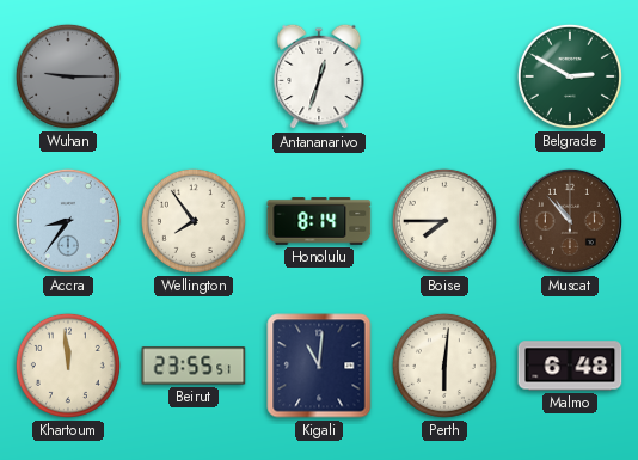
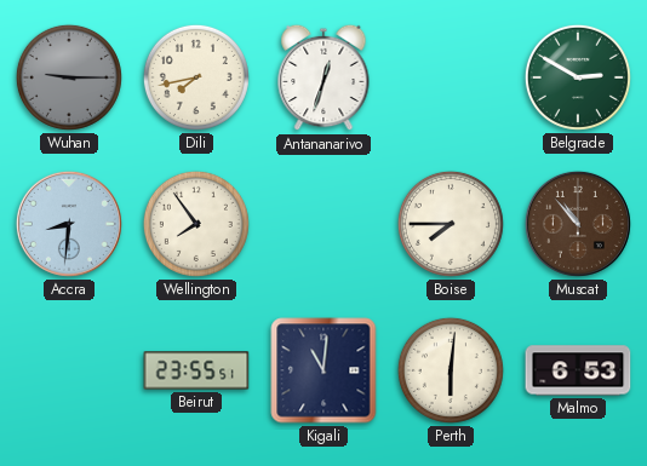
Dili: none -> 7:43
Accra: 8:36 -> 8:31
Honolulu: 8:14 -> none
Khartoum: 11:59 -> none
Malmo: 6:48 -> 6:53
